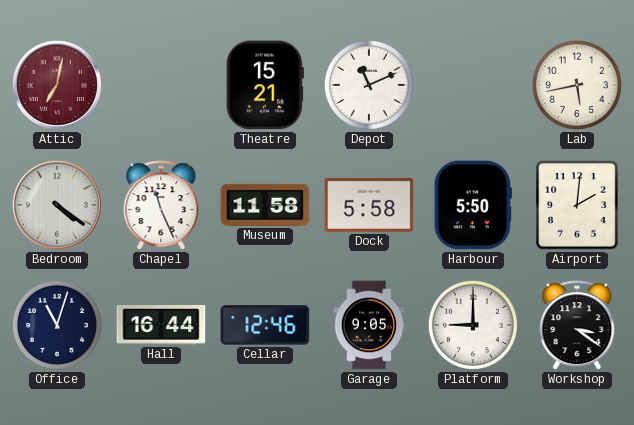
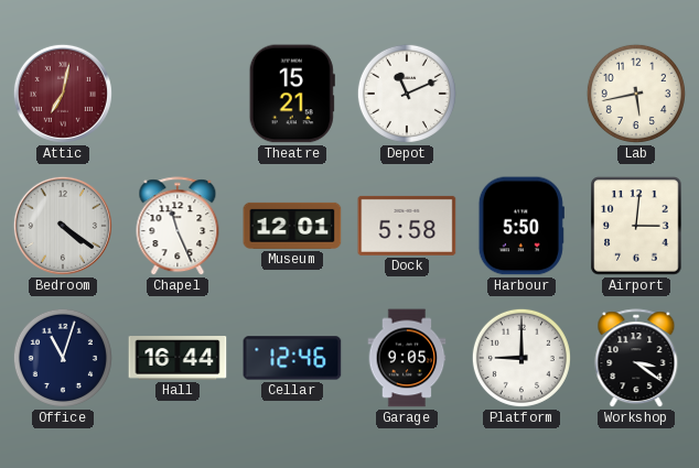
Museum: 11:58 -> 12:01
Airport: 2:01 -> 3:01
